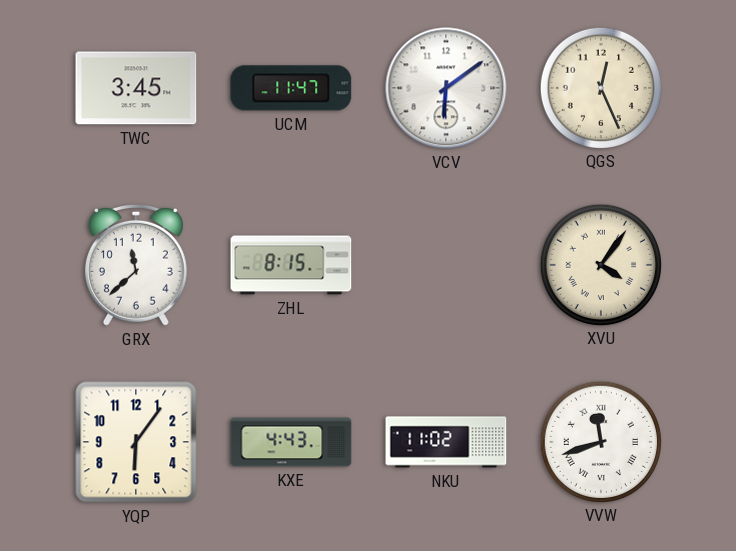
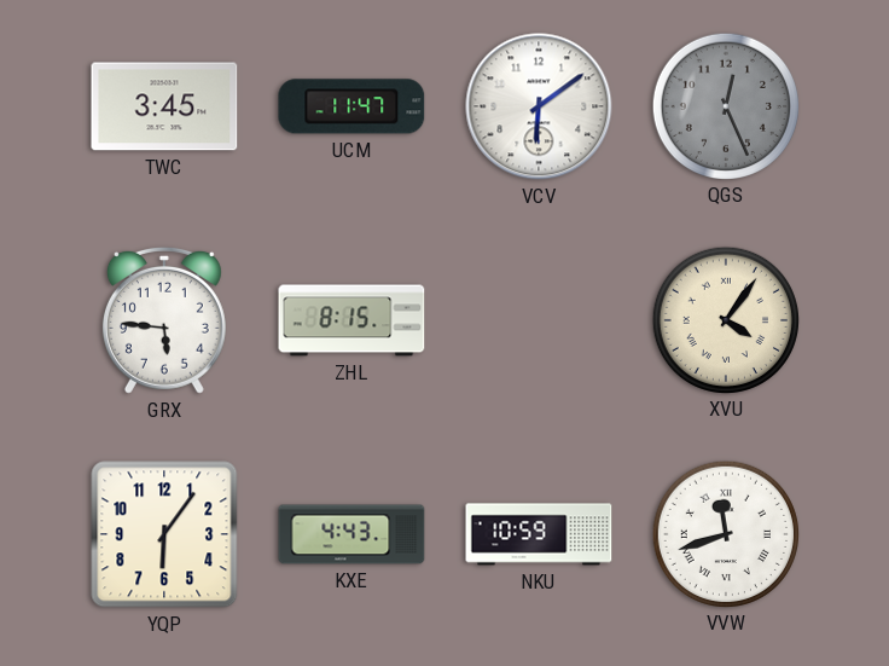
QGS dial: cream -> grey
GRX: 11:38 -> 5:46
NKU: 11:02 -> 10:59
